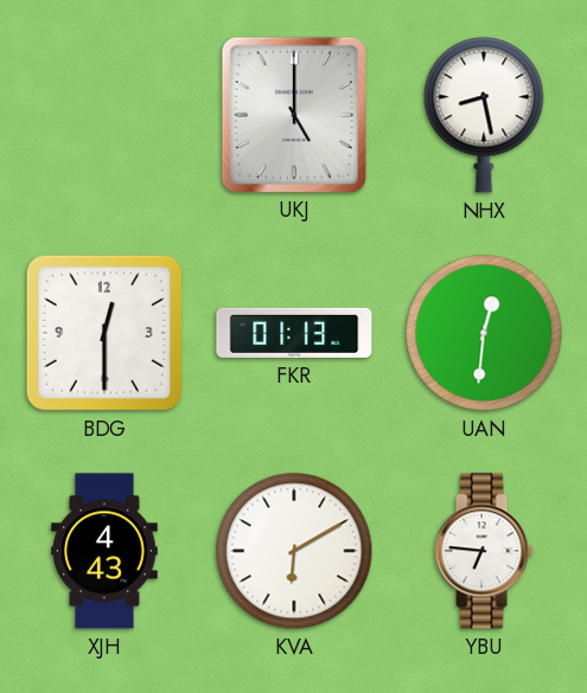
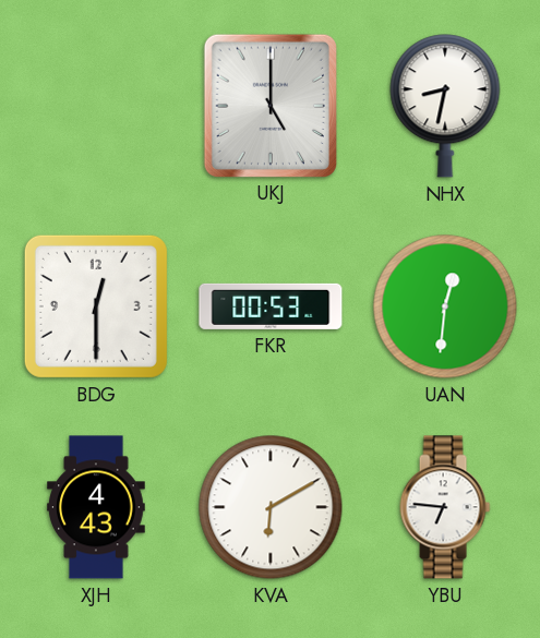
NHX: 8:28 -> 8:32
FKR: 01:13 -> 00:53
